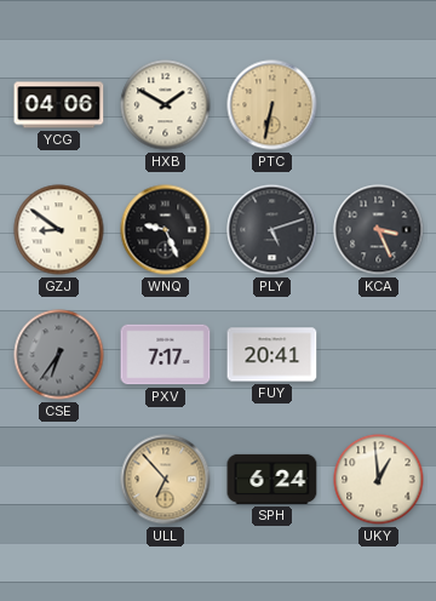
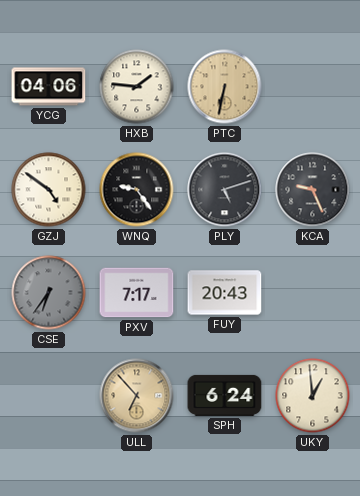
HXB: 1:50 -> 1:46
GZJ: 8:51 -> 4:51
WNQ: 9:26 -> 9:24
KCA: 3:26 -> 9:26
FUY: 20:41 -> 20:43
